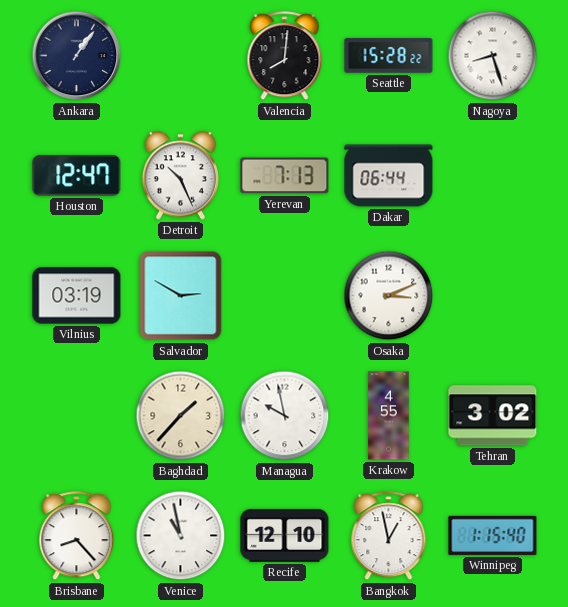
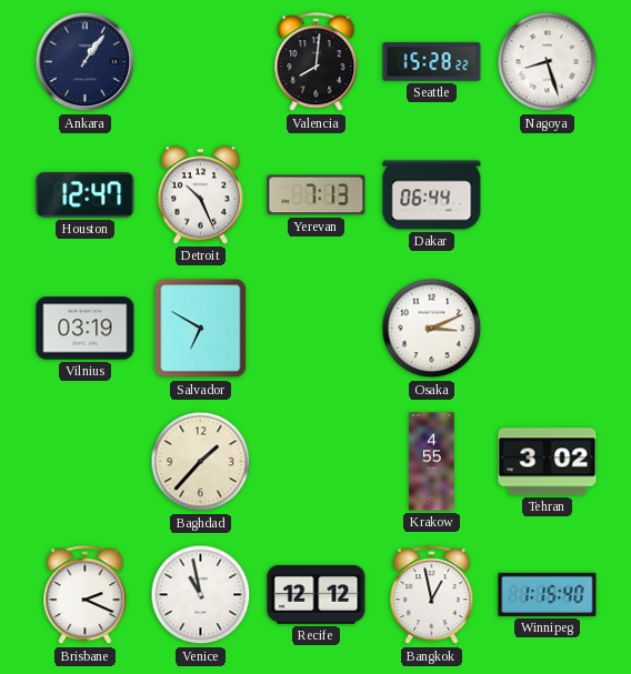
Salvador: 2:50 -> 6:50
Managua: 9:58 -> none
Brisbane: 8:23 -> 2:19
Recife: 12:10 -> 12:12
